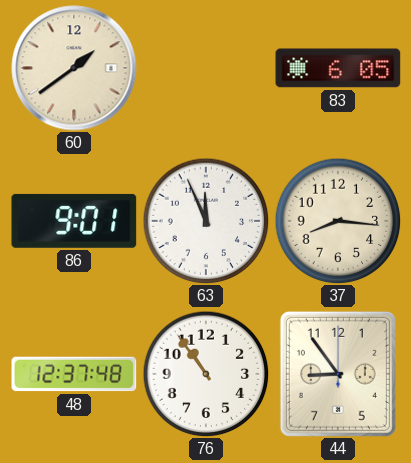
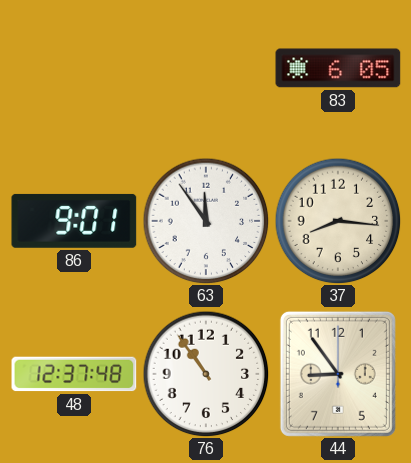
60: 1:39 -> none
63: 11:56 -> 11:54
